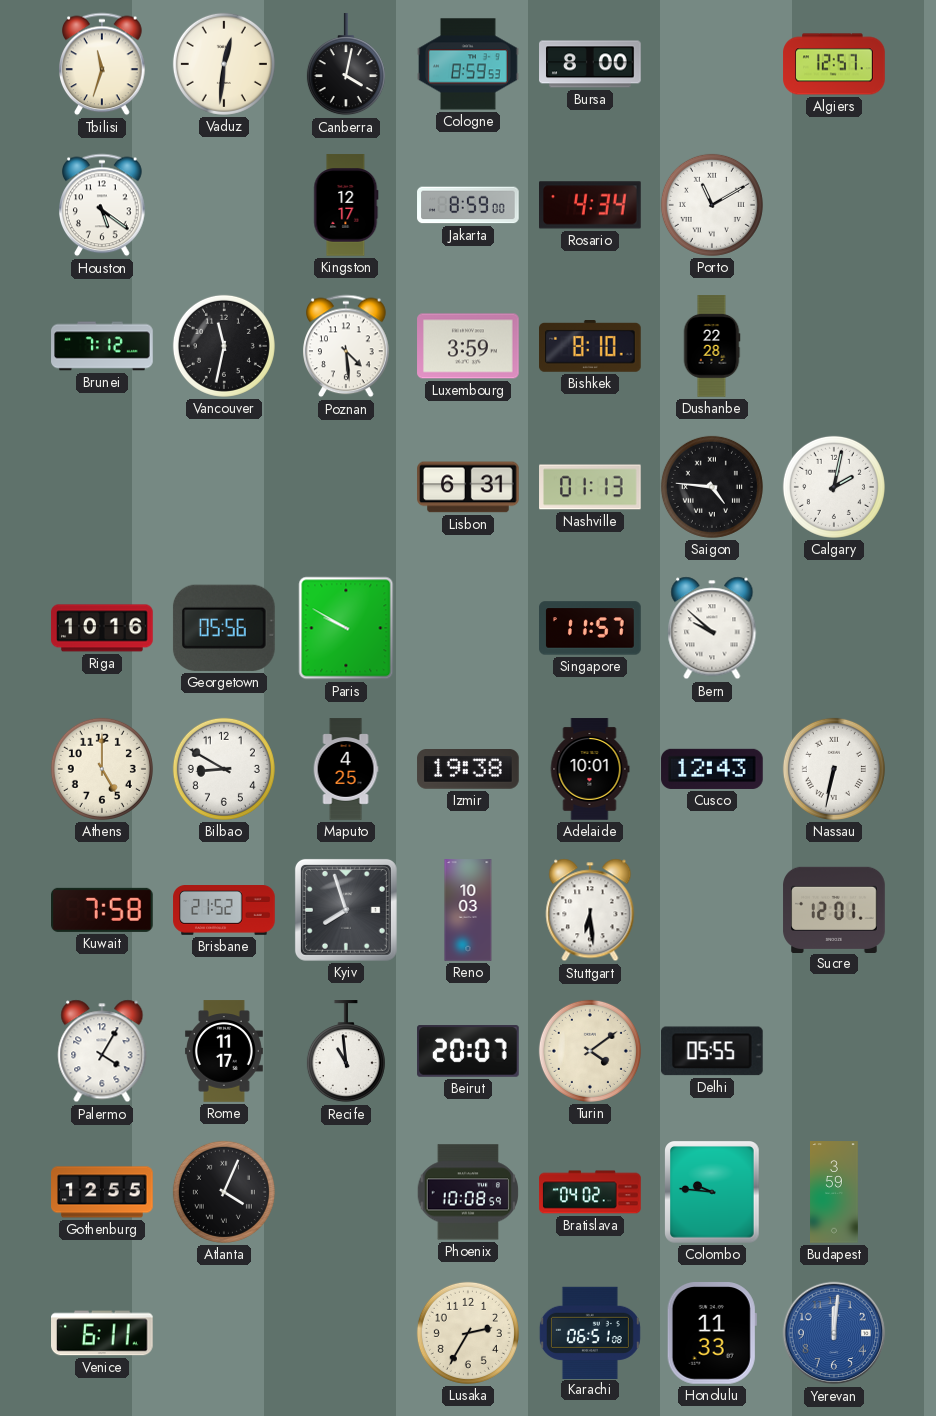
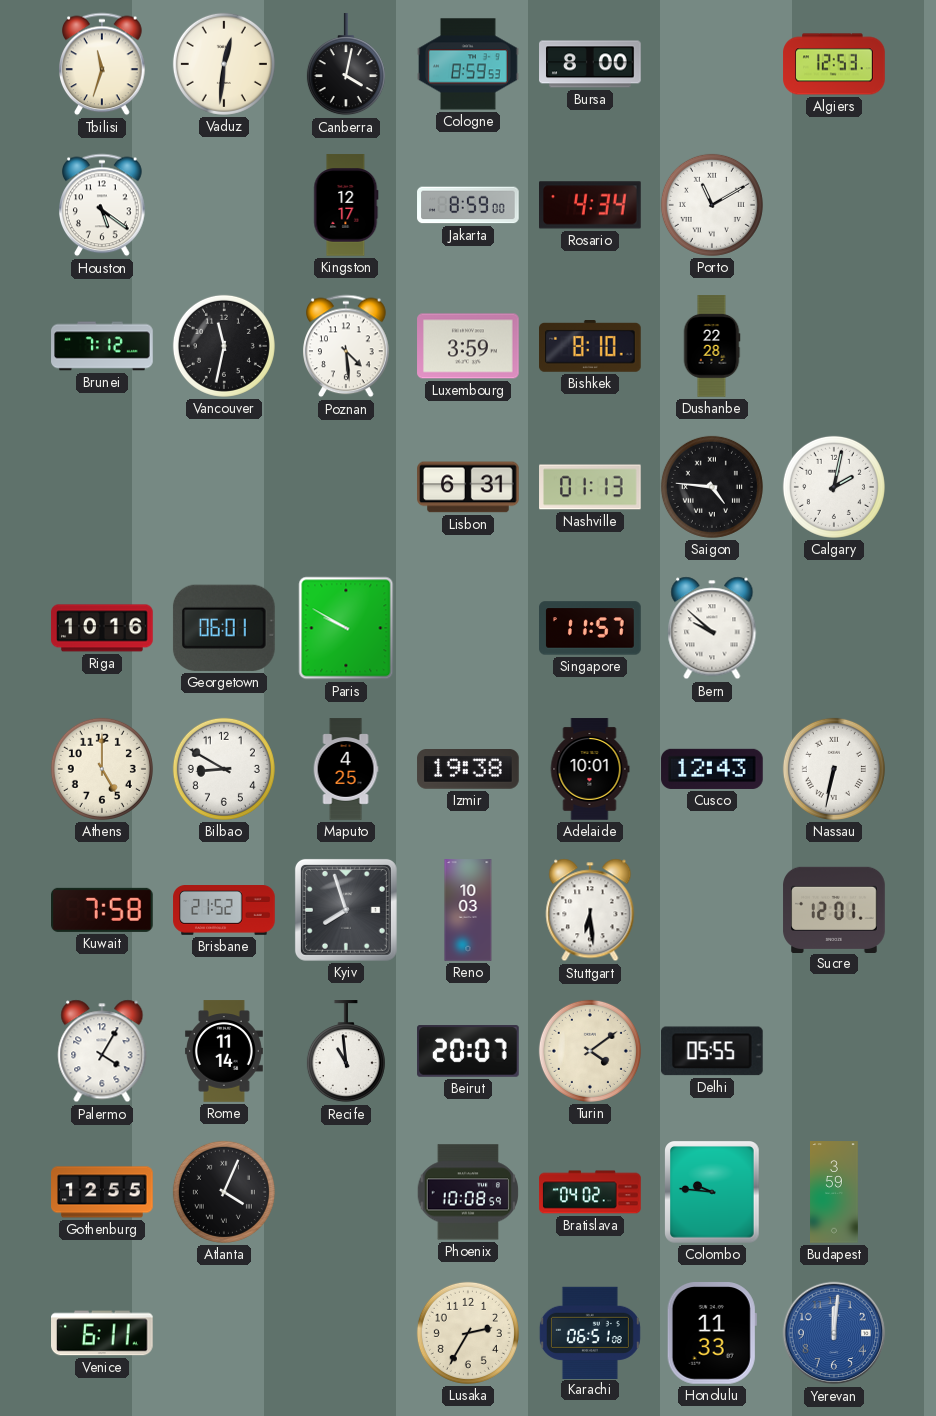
Algiers: 12:57 -> 12:53
Georgetown: 05:56 -> 06:01
Rome: 11:17 -> 11:14
